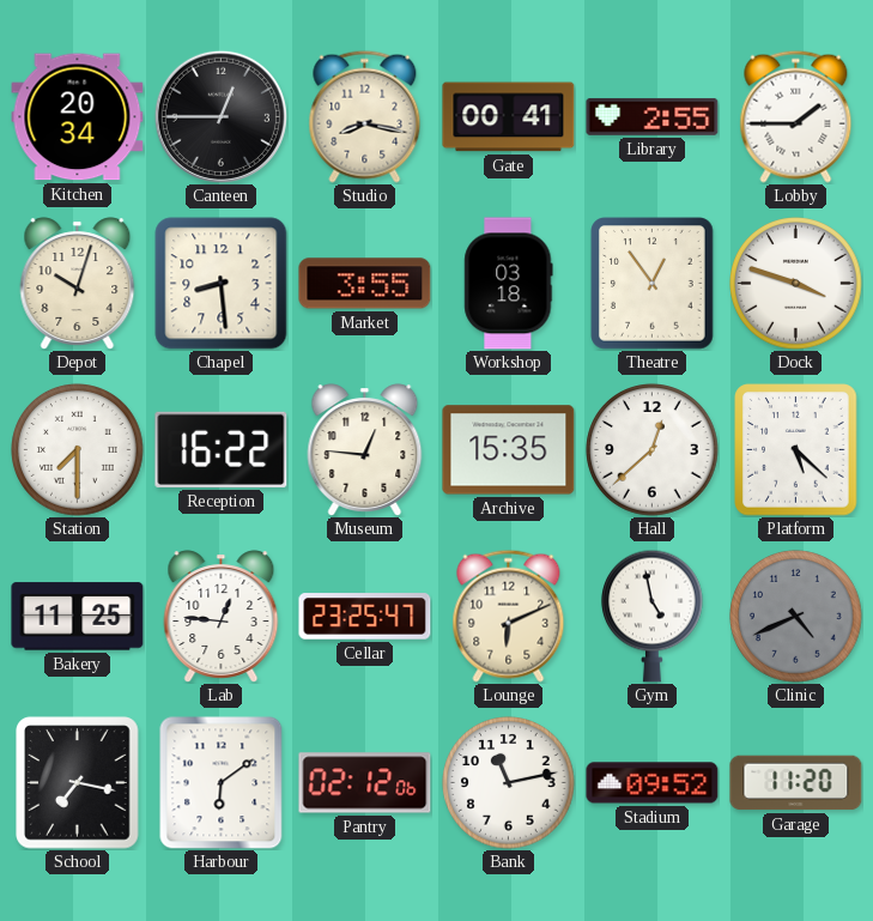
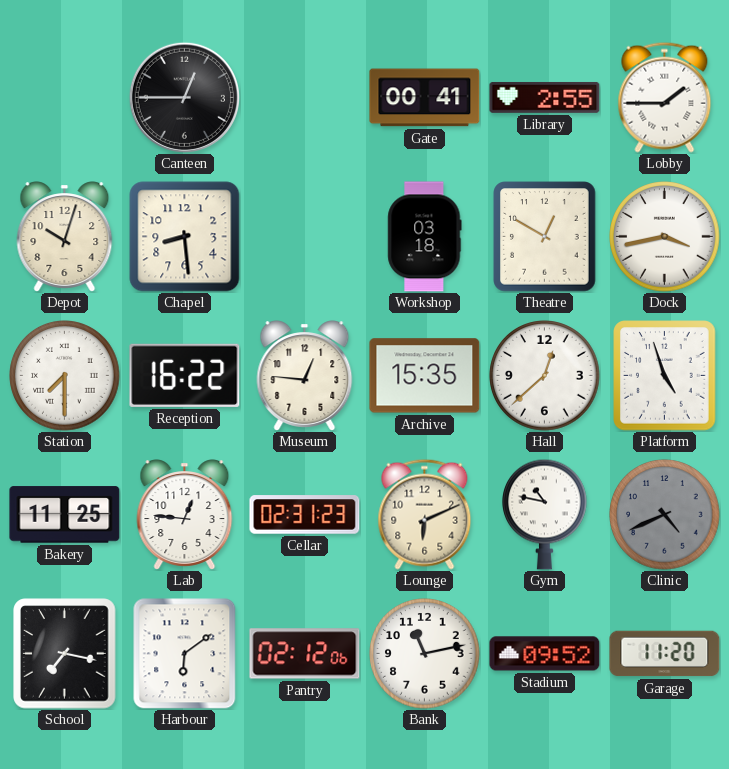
Kitchen: 20:34 -> none
Studio: 8:17 -> none
Market: 3:55 -> none
Theatre: 12:54 -> 12:50
Dock: 3:48 -> 3:43
Platform: 5:22 -> 4:57
Cellar: 23:25 -> 02:31
Gym: 4:58 -> 10:47
